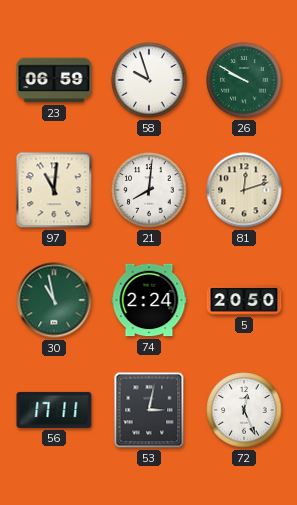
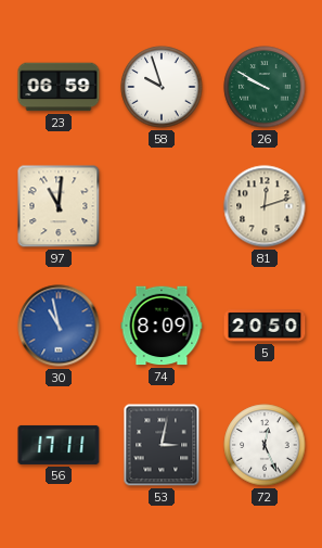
21: 8:01 -> none
30 dial: green -> blue
74: 2:24 -> 8:09
